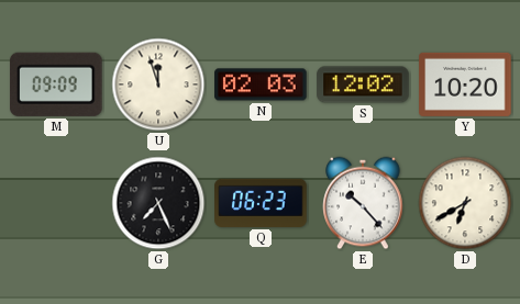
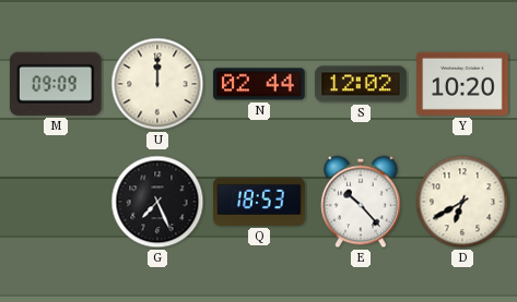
U: 11:57 -> 12:00
N: 02:03 -> 02:44
Q: 06:23 -> 18:53
